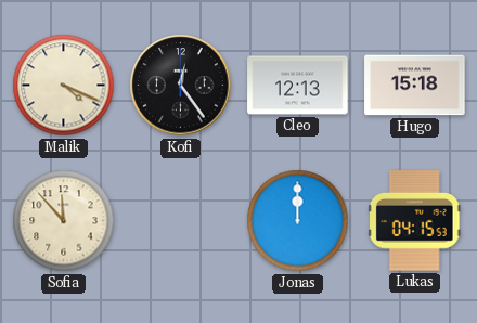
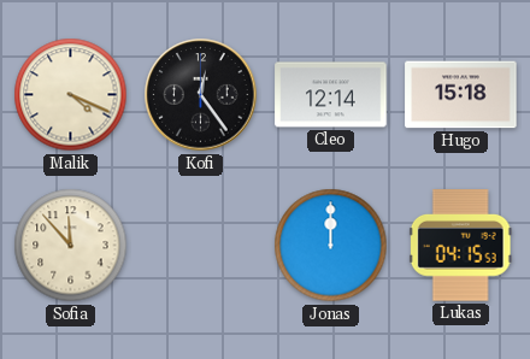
Cleo: 12:13 -> 12:14
